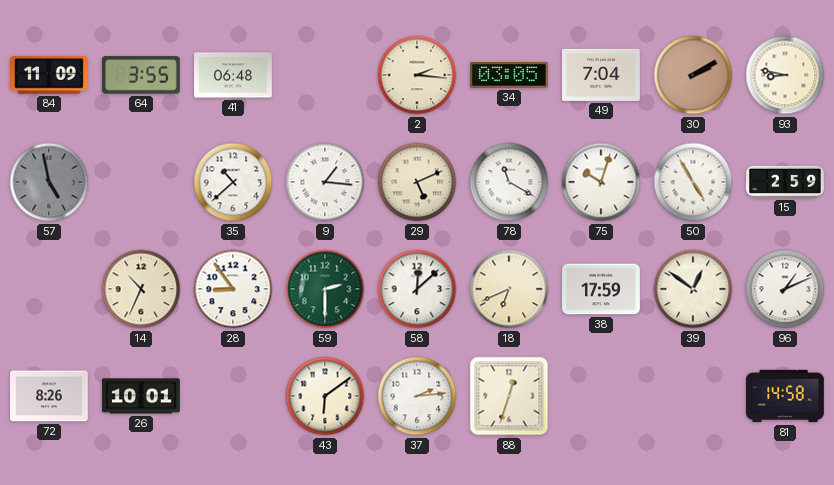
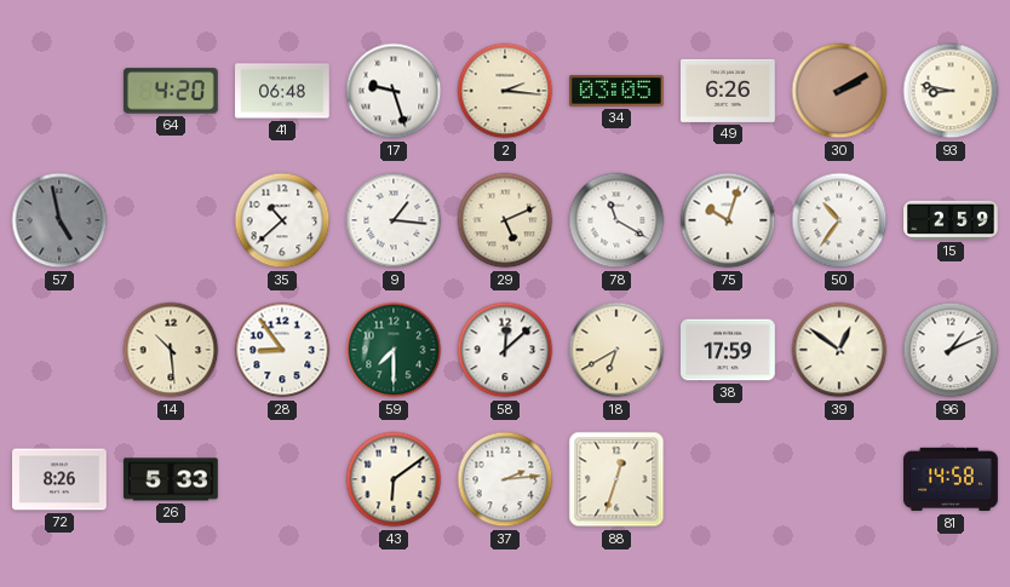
84: 11:09 -> none
64: 3:55 -> 4:20
17: none -> 9:27
49: 7:04 -> 6:26
50: 4:55 -> 10:36
14: 10:34 -> 10:29
59: 2:30 -> 7:30
18: 6:41 -> 6:40
26: 10:01 -> 5:33
